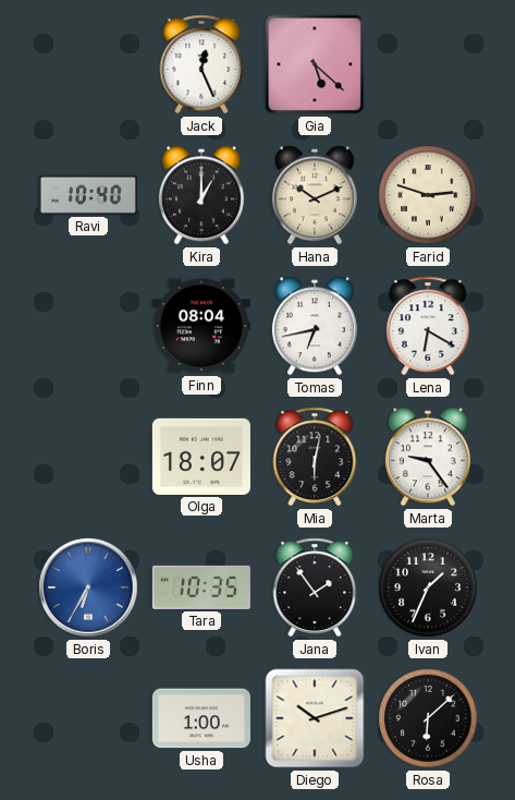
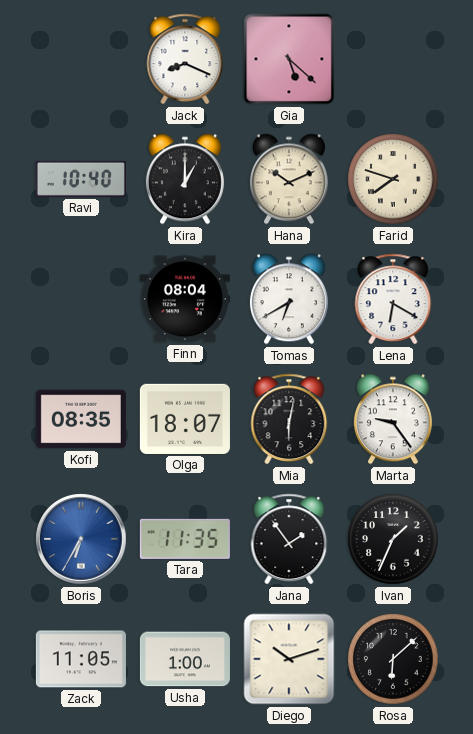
Jack: 12:26 -> 8:19
Farid: 2:48 -> 7:48
Tomas: 6:43 -> 6:40
Kofi: none -> 08:35
Tara: 10:35 -> 11:35
Zack: none -> 11:05
